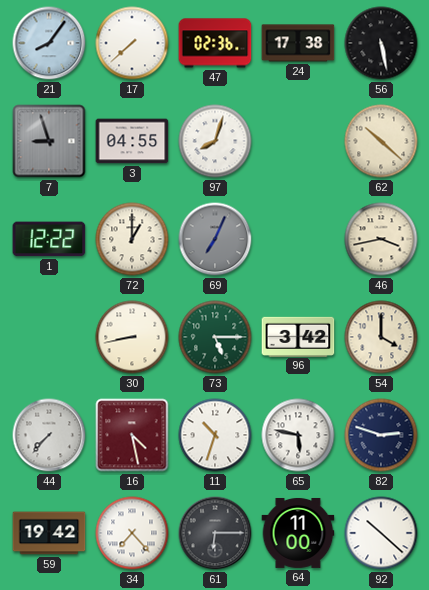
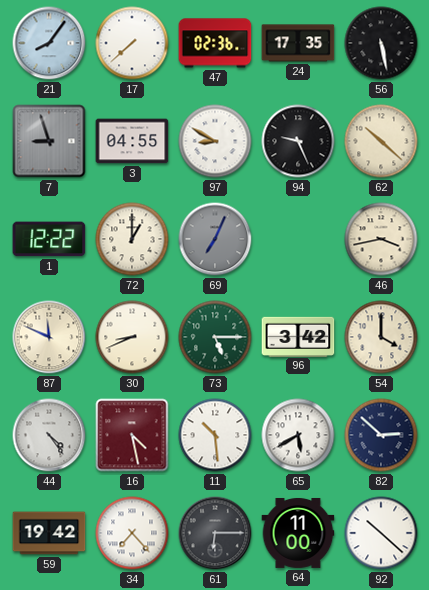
24: 17:38 -> 17:35
97: 8:03 -> 8:50
94: none -> 9:26
87: none -> 11:49
30: 8:43 -> 8:41
44: 7:37 -> 4:24
11: 10:33 -> 10:29
65: 5:47 -> 5:40
82: 2:48 -> 2:52
